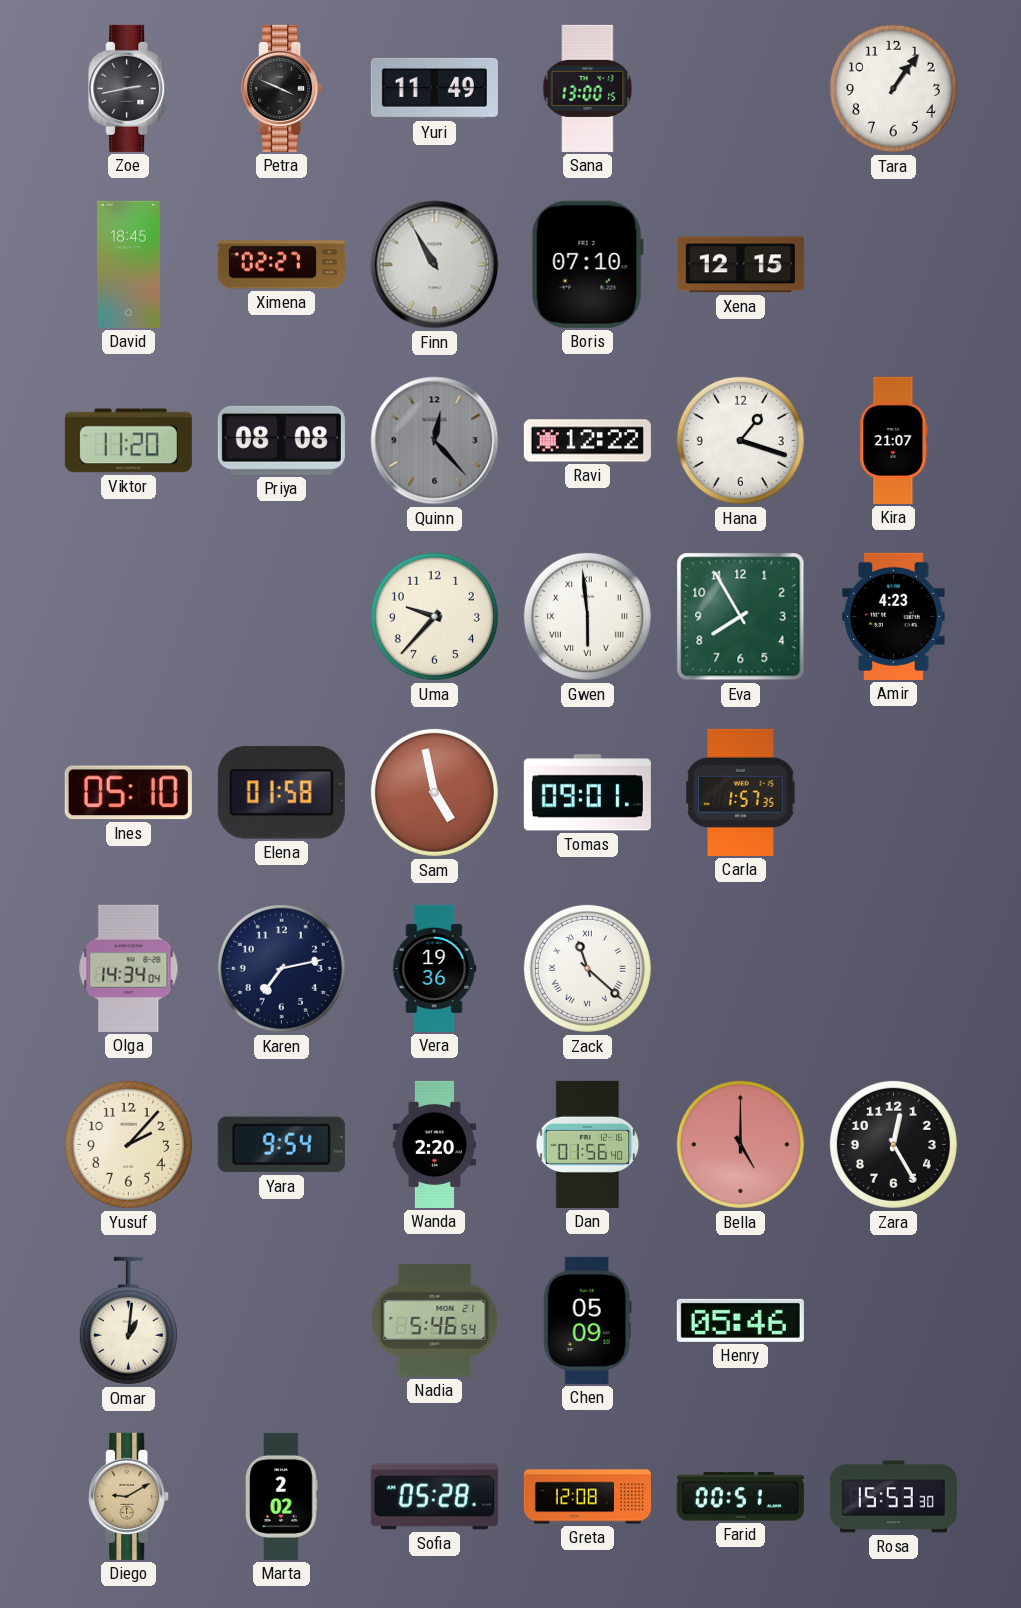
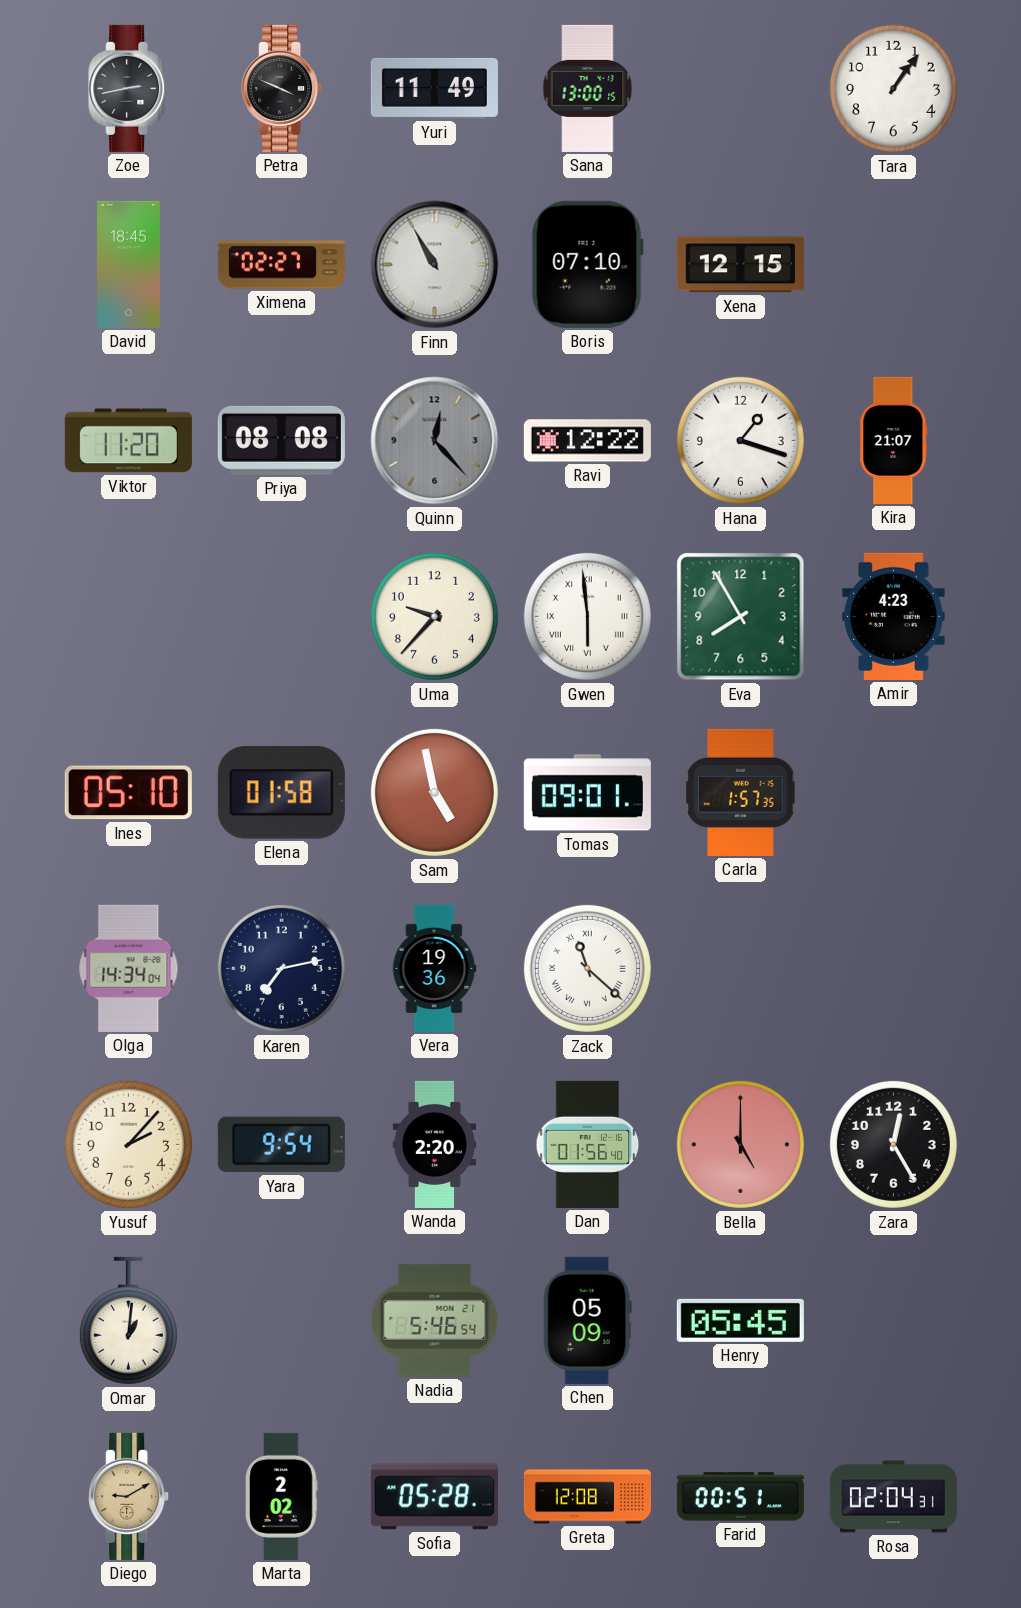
Henry: 05:46 -> 05:45
Rosa: 15:53 -> 02:04
